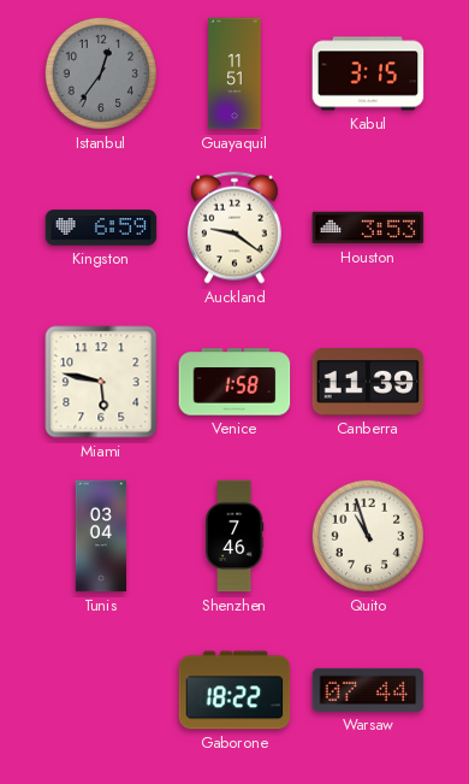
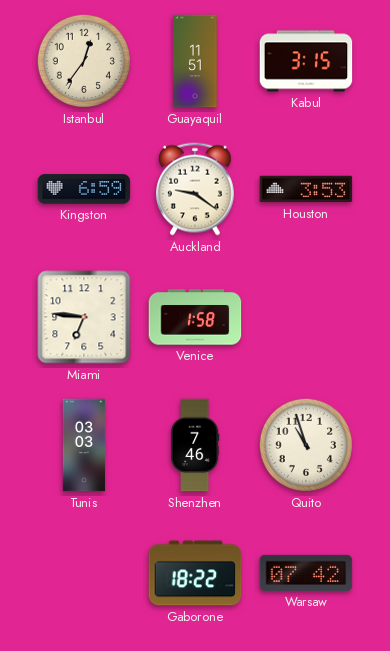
Istanbul dial: grey -> cream
Miami: 5:47 -> 6:46
Canberra: 11:39 -> none
Tunis: 03:04 -> 03:03
Warsaw: 07:44 -> 07:42
